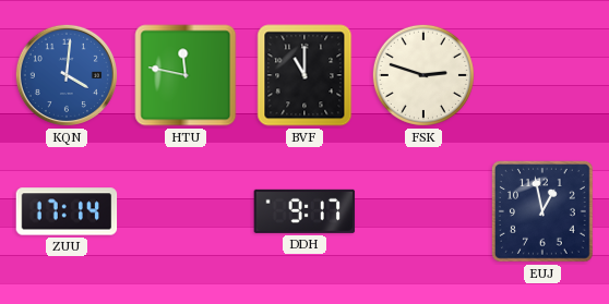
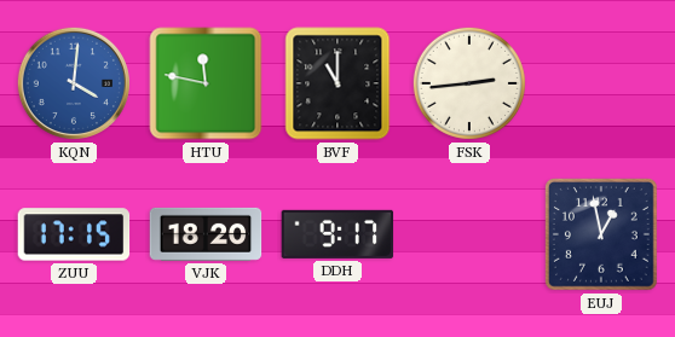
FSK: 2:48 -> 2:44
ZUU: 17:14 -> 17:15
VJK: none -> 18:20
